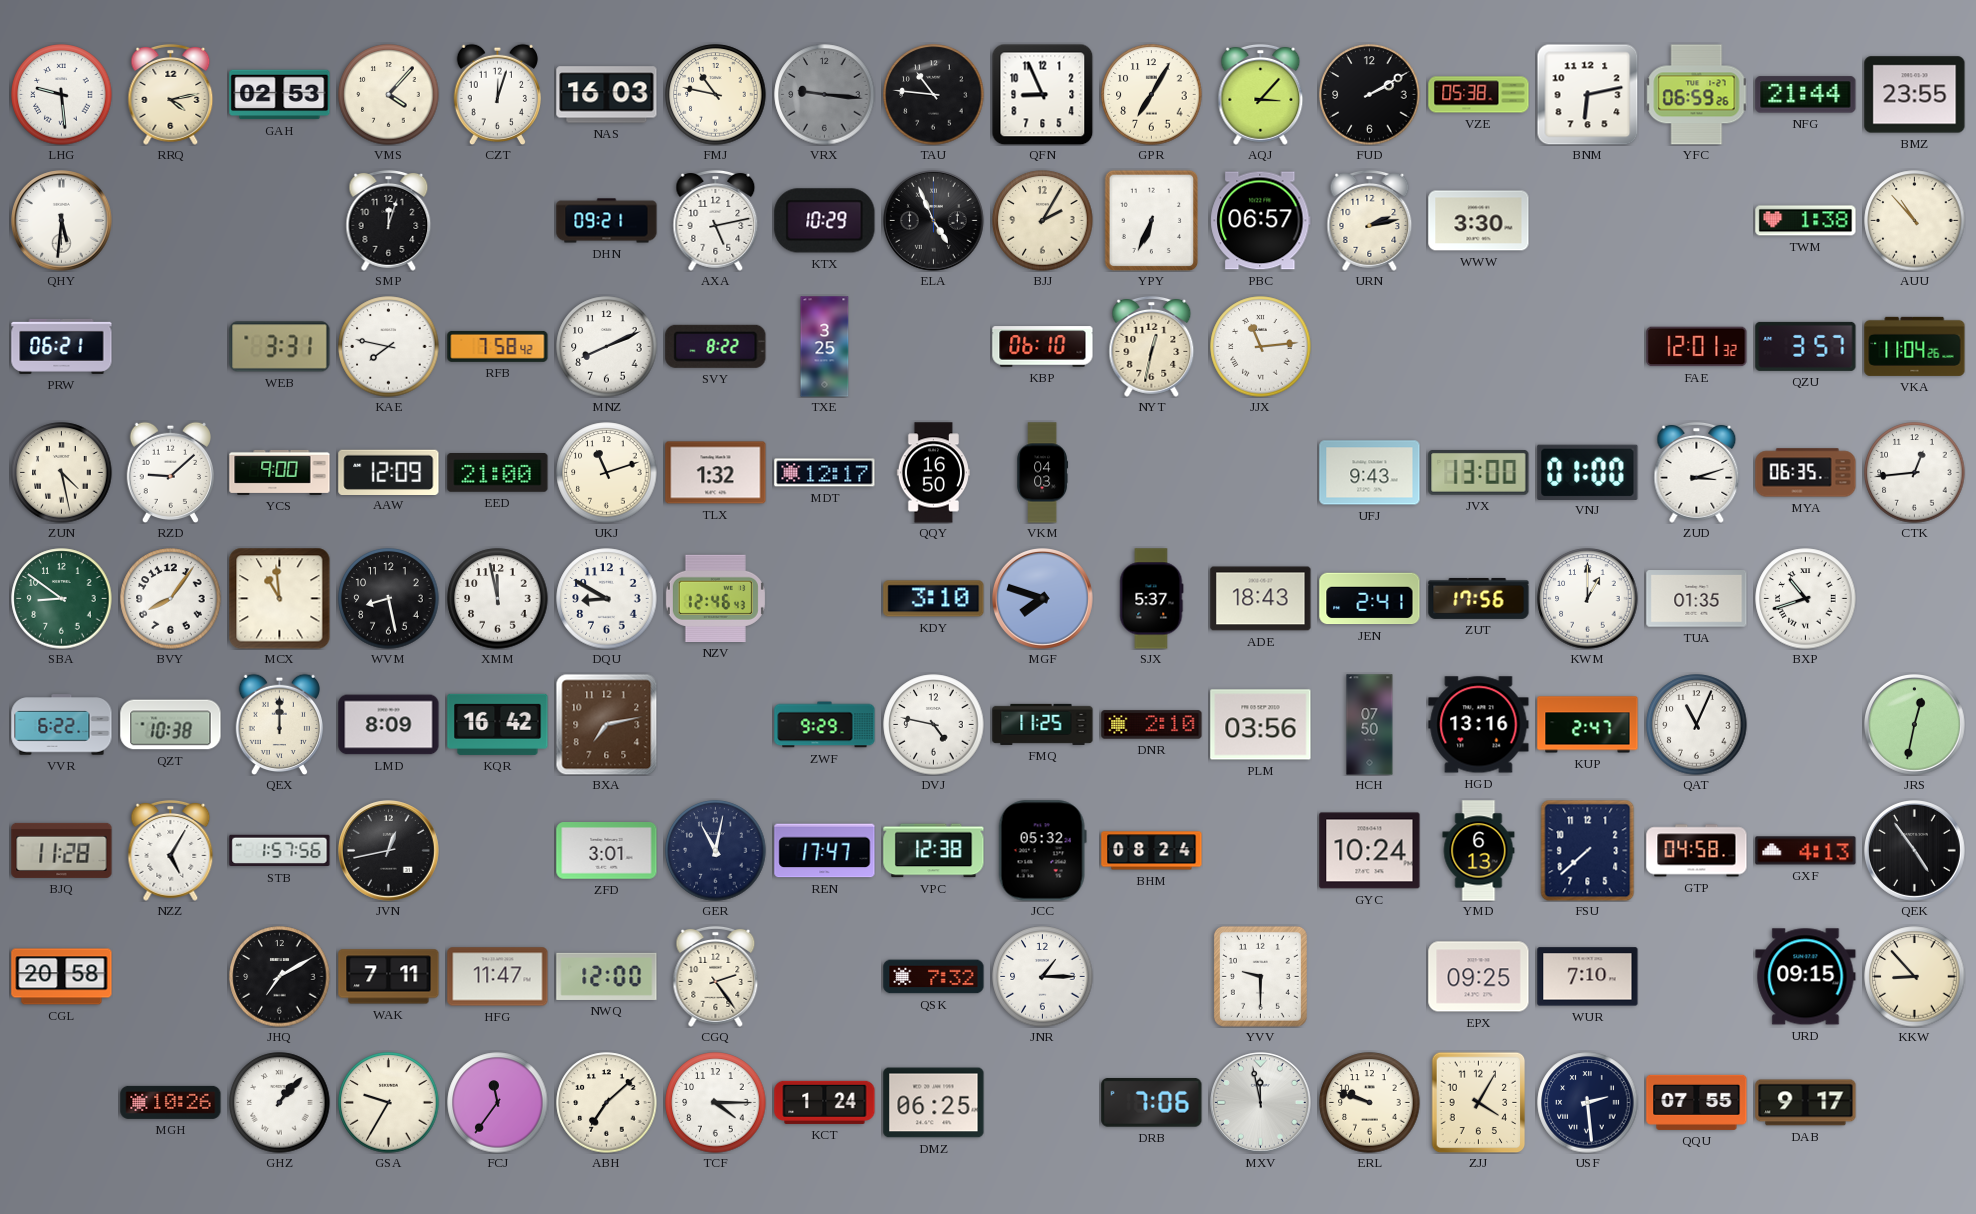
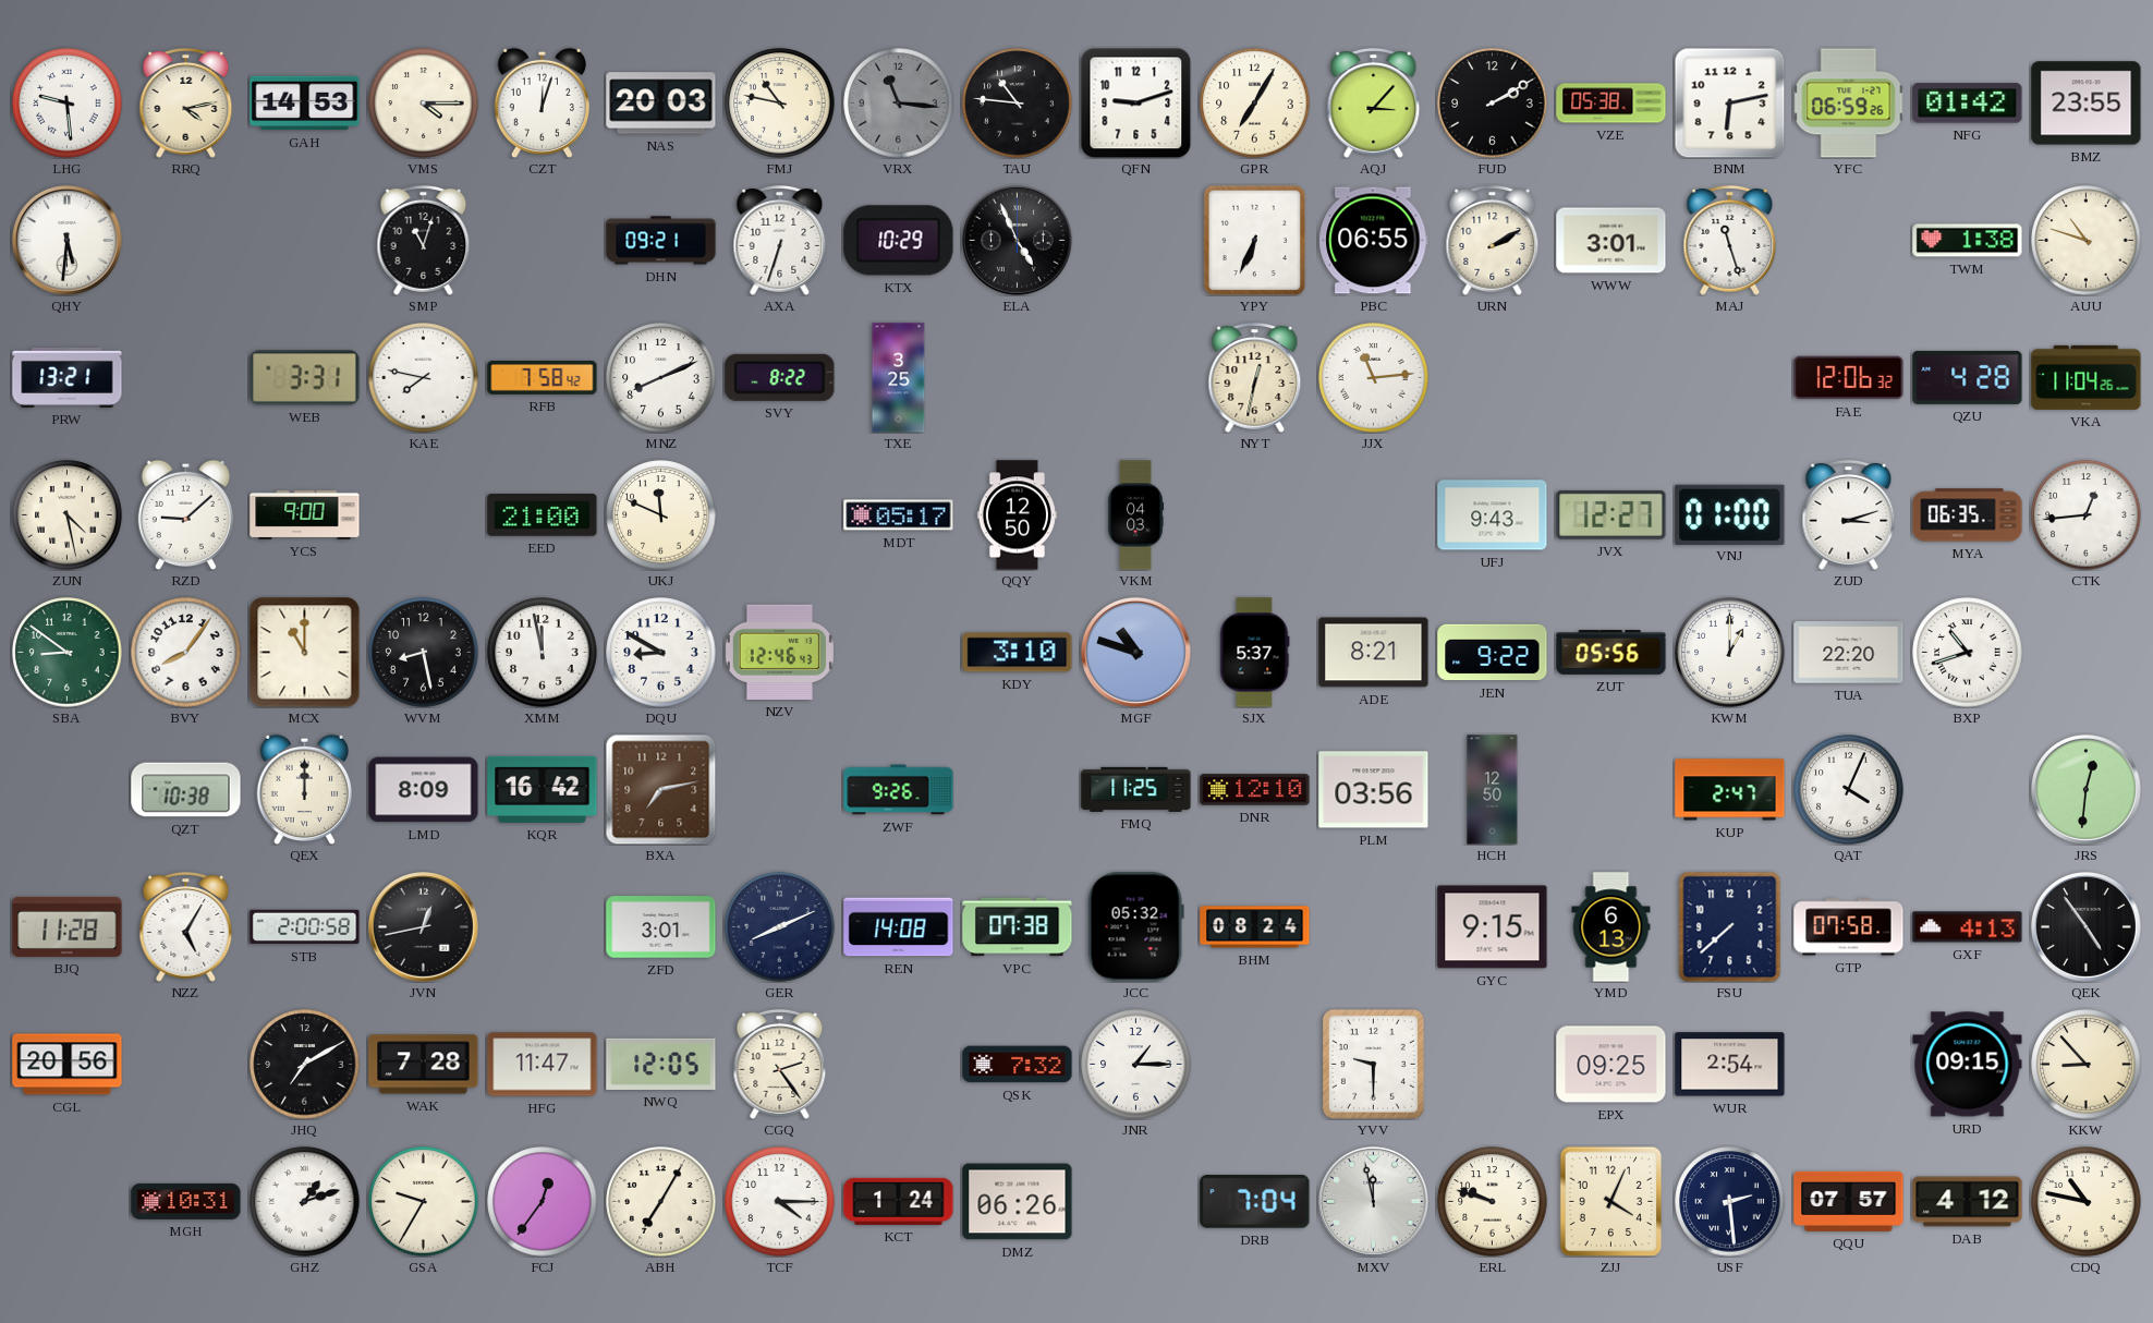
GAH: 02:53 -> 14:53
VMS: 4:07 -> 4:15
NAS: 16:03 -> 20:03
VRX: 9:16 -> 11:16
QFN: 8:56 -> 9:12
NFG: 21:44 -> 01:42
SMP: 12:03 -> 11:03
AXA: 5:13 -> 6:33
BJJ: 2:05 -> none
PBC: 06:57 -> 06:55
URN: 2:13 -> 2:10
WWW: 3:30 -> 3:01
MAJ: none -> 11:27
AUU: 10:53 -> 10:48
PRW: 06:21 -> 13:21
KBP: 06:10 -> none
FAE: 12:01 -> 12:06
QZU: 3:57 -> 4:28
AAW: 12:09 -> none
UKJ: 11:12 -> 11:49
TLX: 1:32 -> none
MDT: 12:17 -> 05:17
QQY: 16:50 -> 12:50
JVX: 13:00 -> 12:27
MCX: 10:59 -> 11:00
MGF: 7:48 -> 10:48
ADE: 18:43 -> 8:21
JEN: 2:41 -> 9:22
ZUT: 17:56 -> 05:56
TUA: 01:35 -> 22:20
VVR: 6:22 -> none
ZWF: 9:29 -> 9:26
DVJ: 4:47 -> none
DNR: 2:10 -> 12:10
HCH: 07:50 -> 12:50
HGD: 13:16 -> none
QAT: 11:04 -> 4:04
JRS: 12:32 -> 12:31
STB: 1:57 -> 2:00
GER: 11:02 -> 8:11
REN: 17:47 -> 14:08
VPC: 12:38 -> 07:38
GYC: 10:24 -> 9:15
GTP: 04:58 -> 07:58
CGL: 20:58 -> 20:56
WAK: 7:11 -> 7:28
NWQ: 12:00 -> 12:05
WUR: 7:10 -> 2:54
MGH: 10:26 -> 10:31
GHZ: 1:07 -> 1:12
FCJ: 11:36 -> 12:36
ABH: 7:08 -> 7:05
DMZ: 06:25 -> 06:26
DRB: 7:06 -> 7:04
ZJJ: 4:05 -> 4:04
QQU: 07:55 -> 07:57
DAB: 9:17 -> 4:12
CDQ: none -> 10:47
